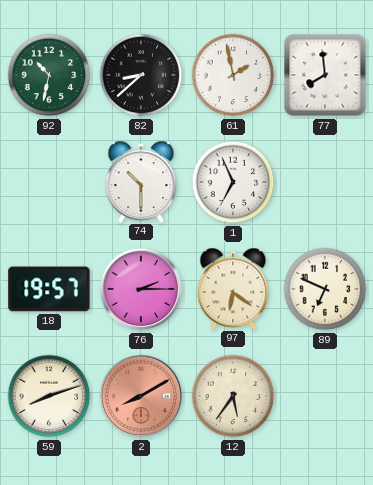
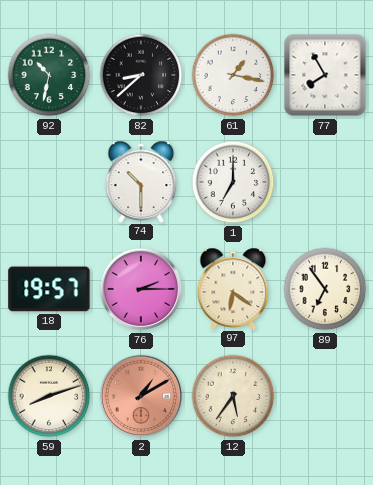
61: 1:58 -> 1:17
77: 7:59 -> 7:55
1: 6:56 -> 7:00
89: 6:49 -> 6:54
2: 8:10 -> 1:10
